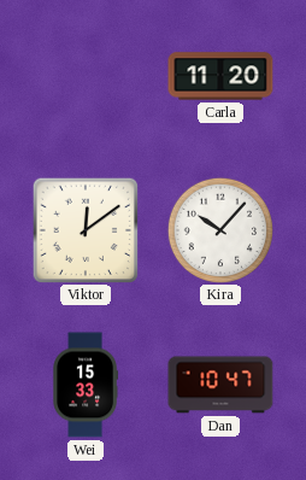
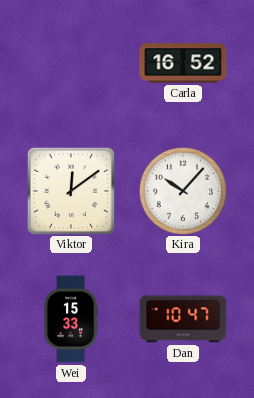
Carla: 11:20 -> 16:52
